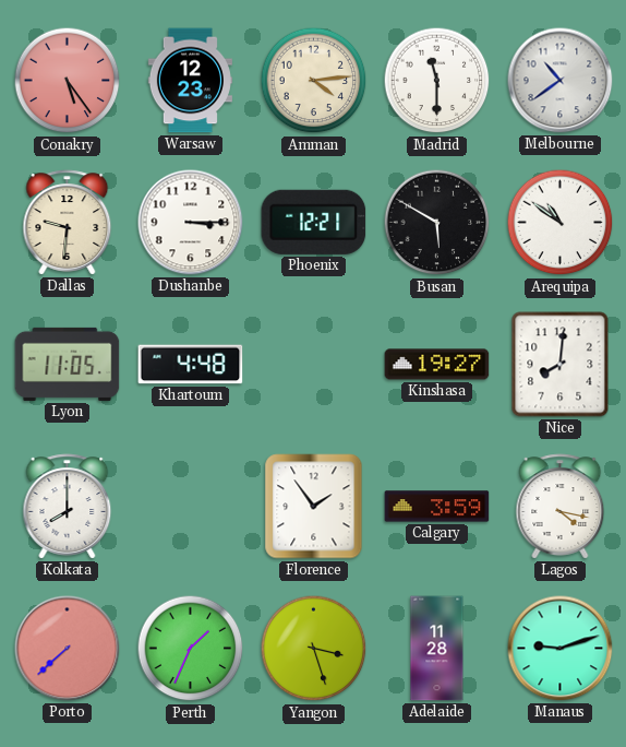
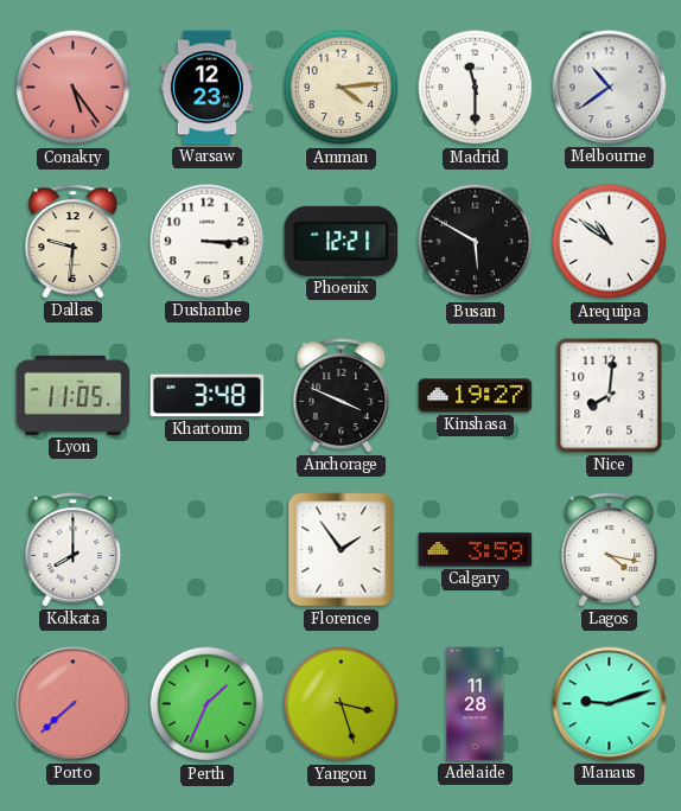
Khartoum: 4:48 -> 3:48
Anchorage: none -> 3:49
